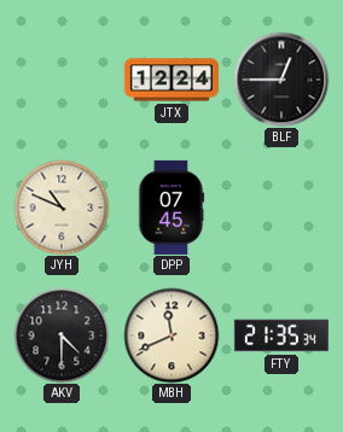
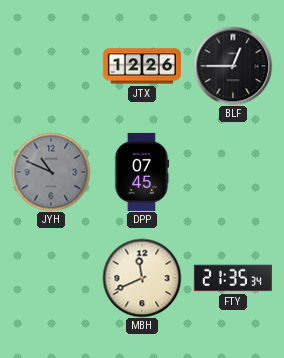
JTX: 12:24 -> 12:26
JYH dial: cream -> grey
AKV: 4:30 -> none
